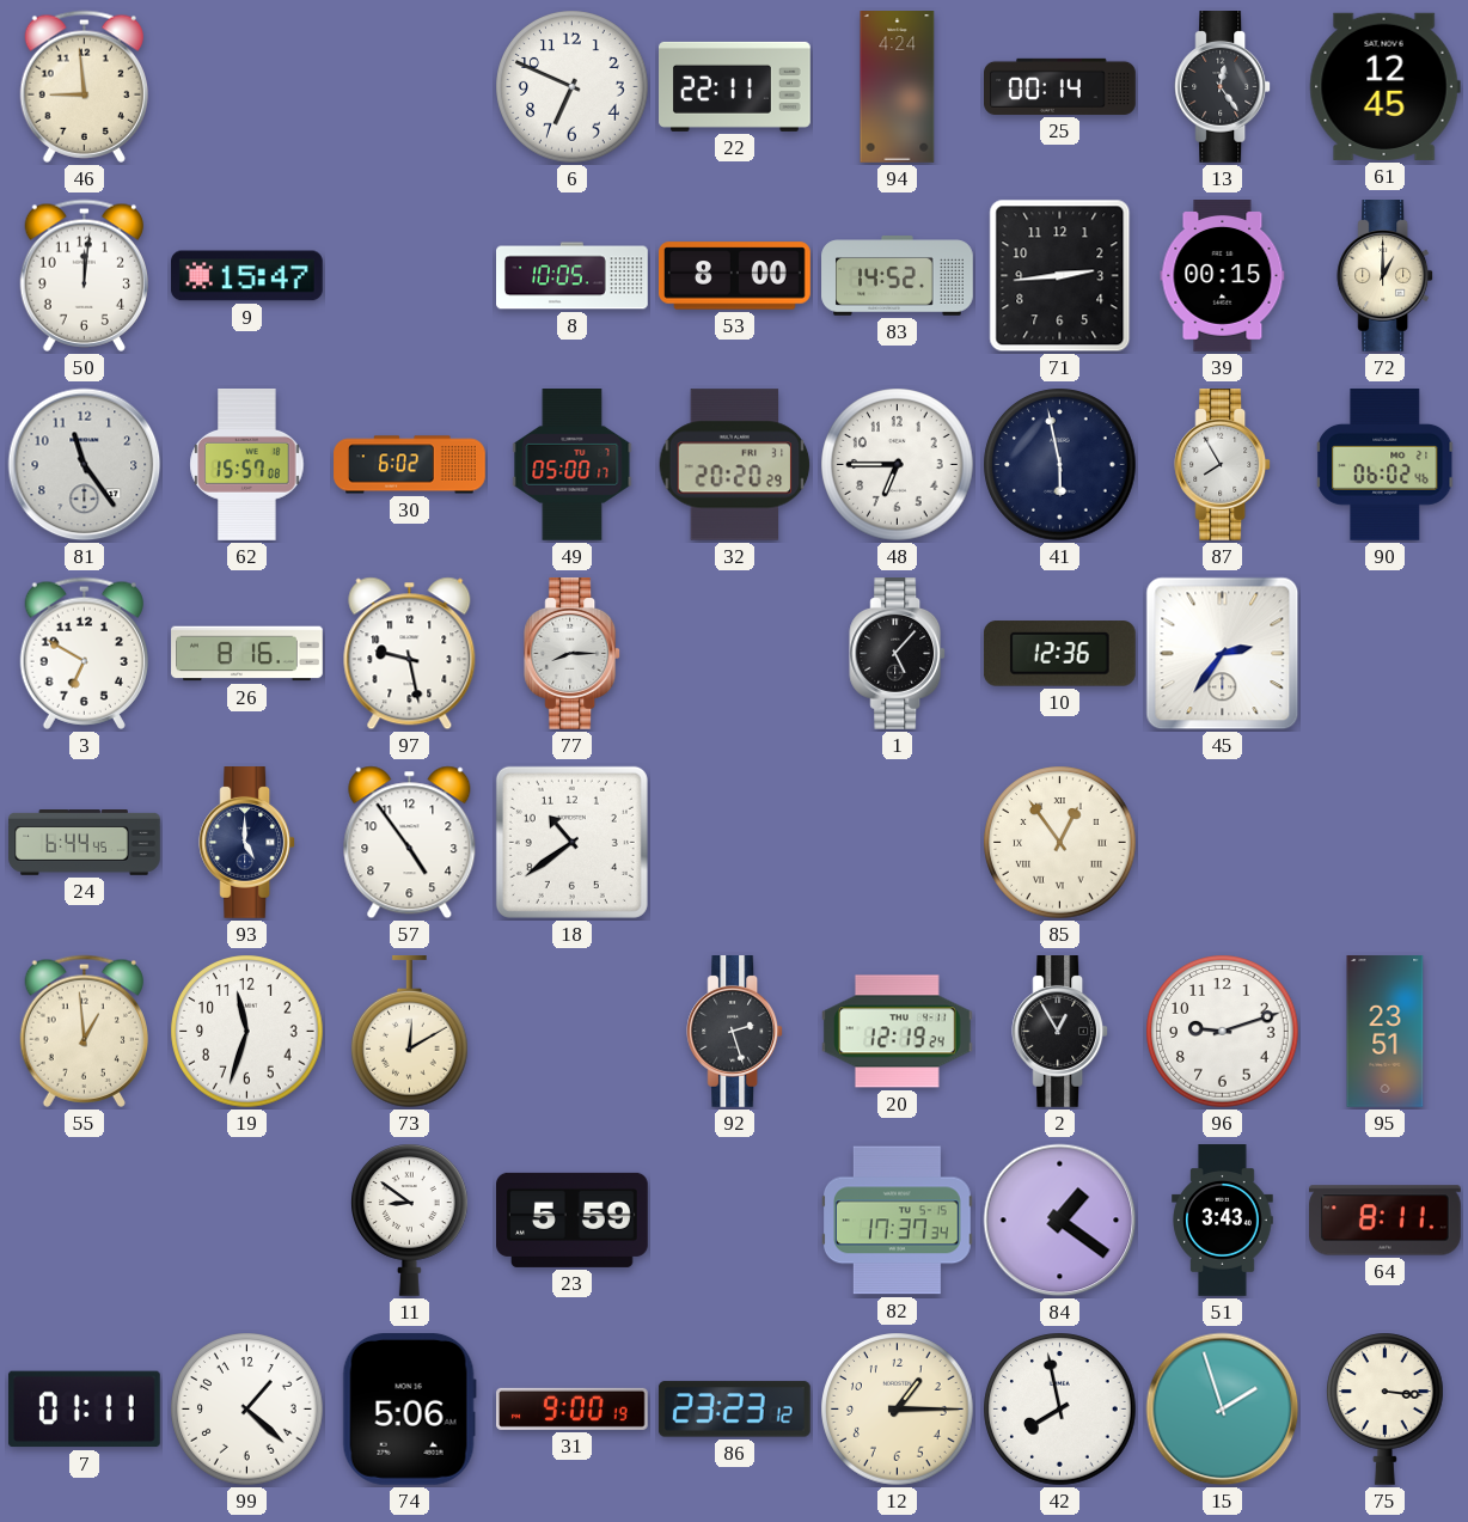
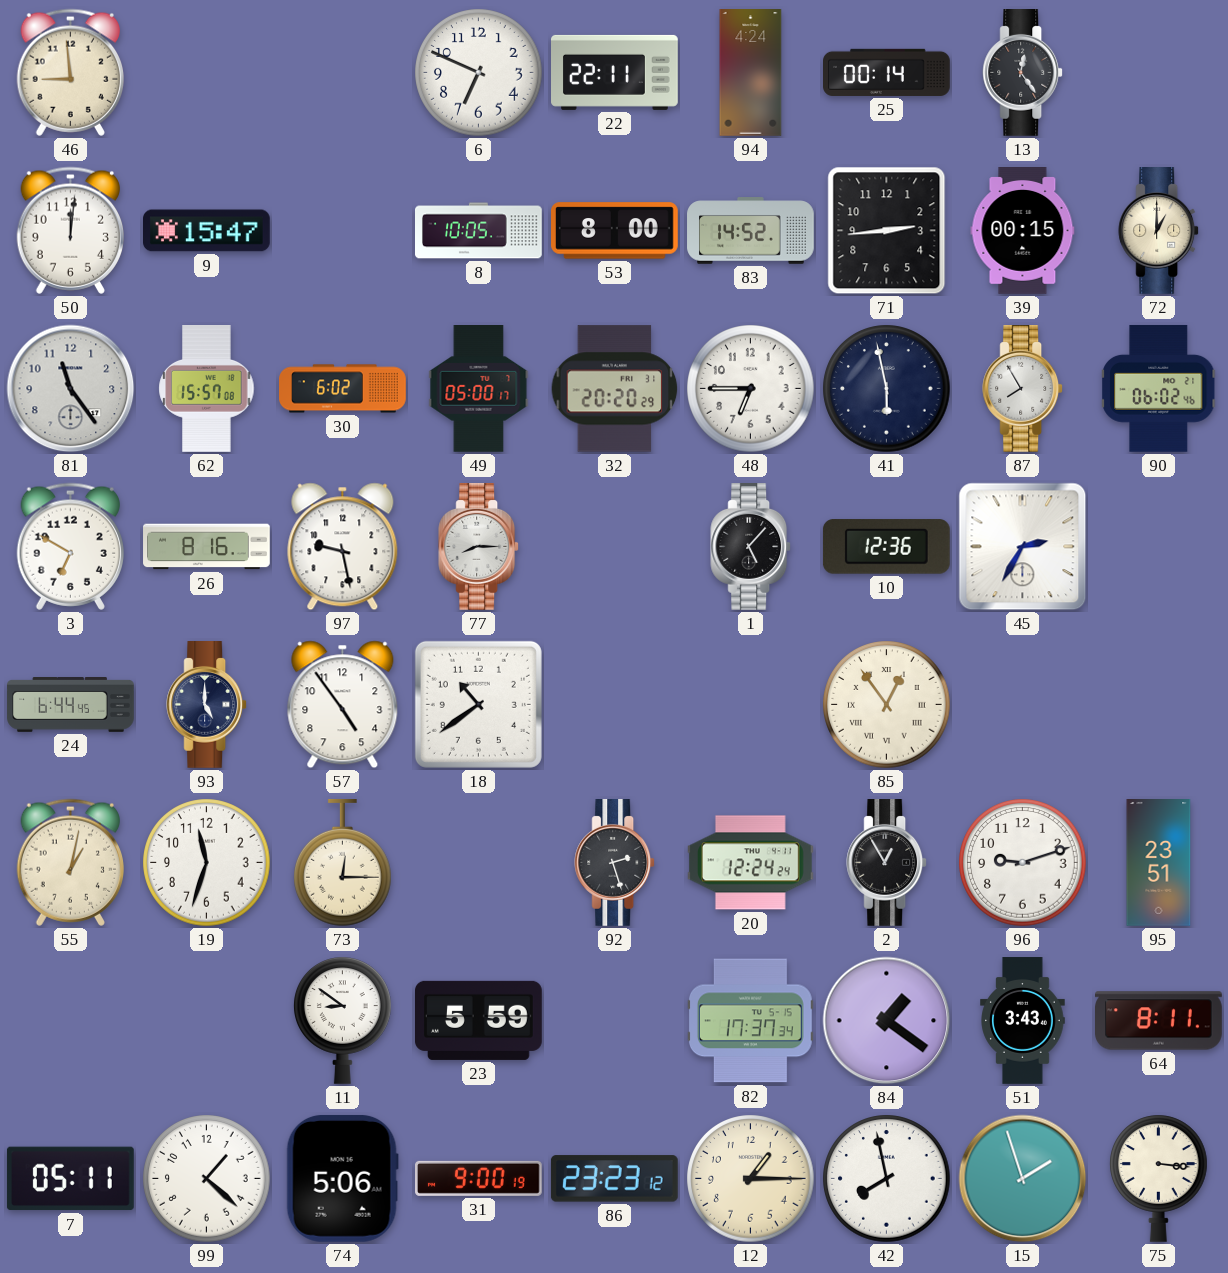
61: 12:45 -> none
45: 2:36 -> 2:35
55: 12:59 -> 1:02
73: 12:10 -> 12:15
20: 12:19 -> 12:24
7: 01:11 -> 05:11
